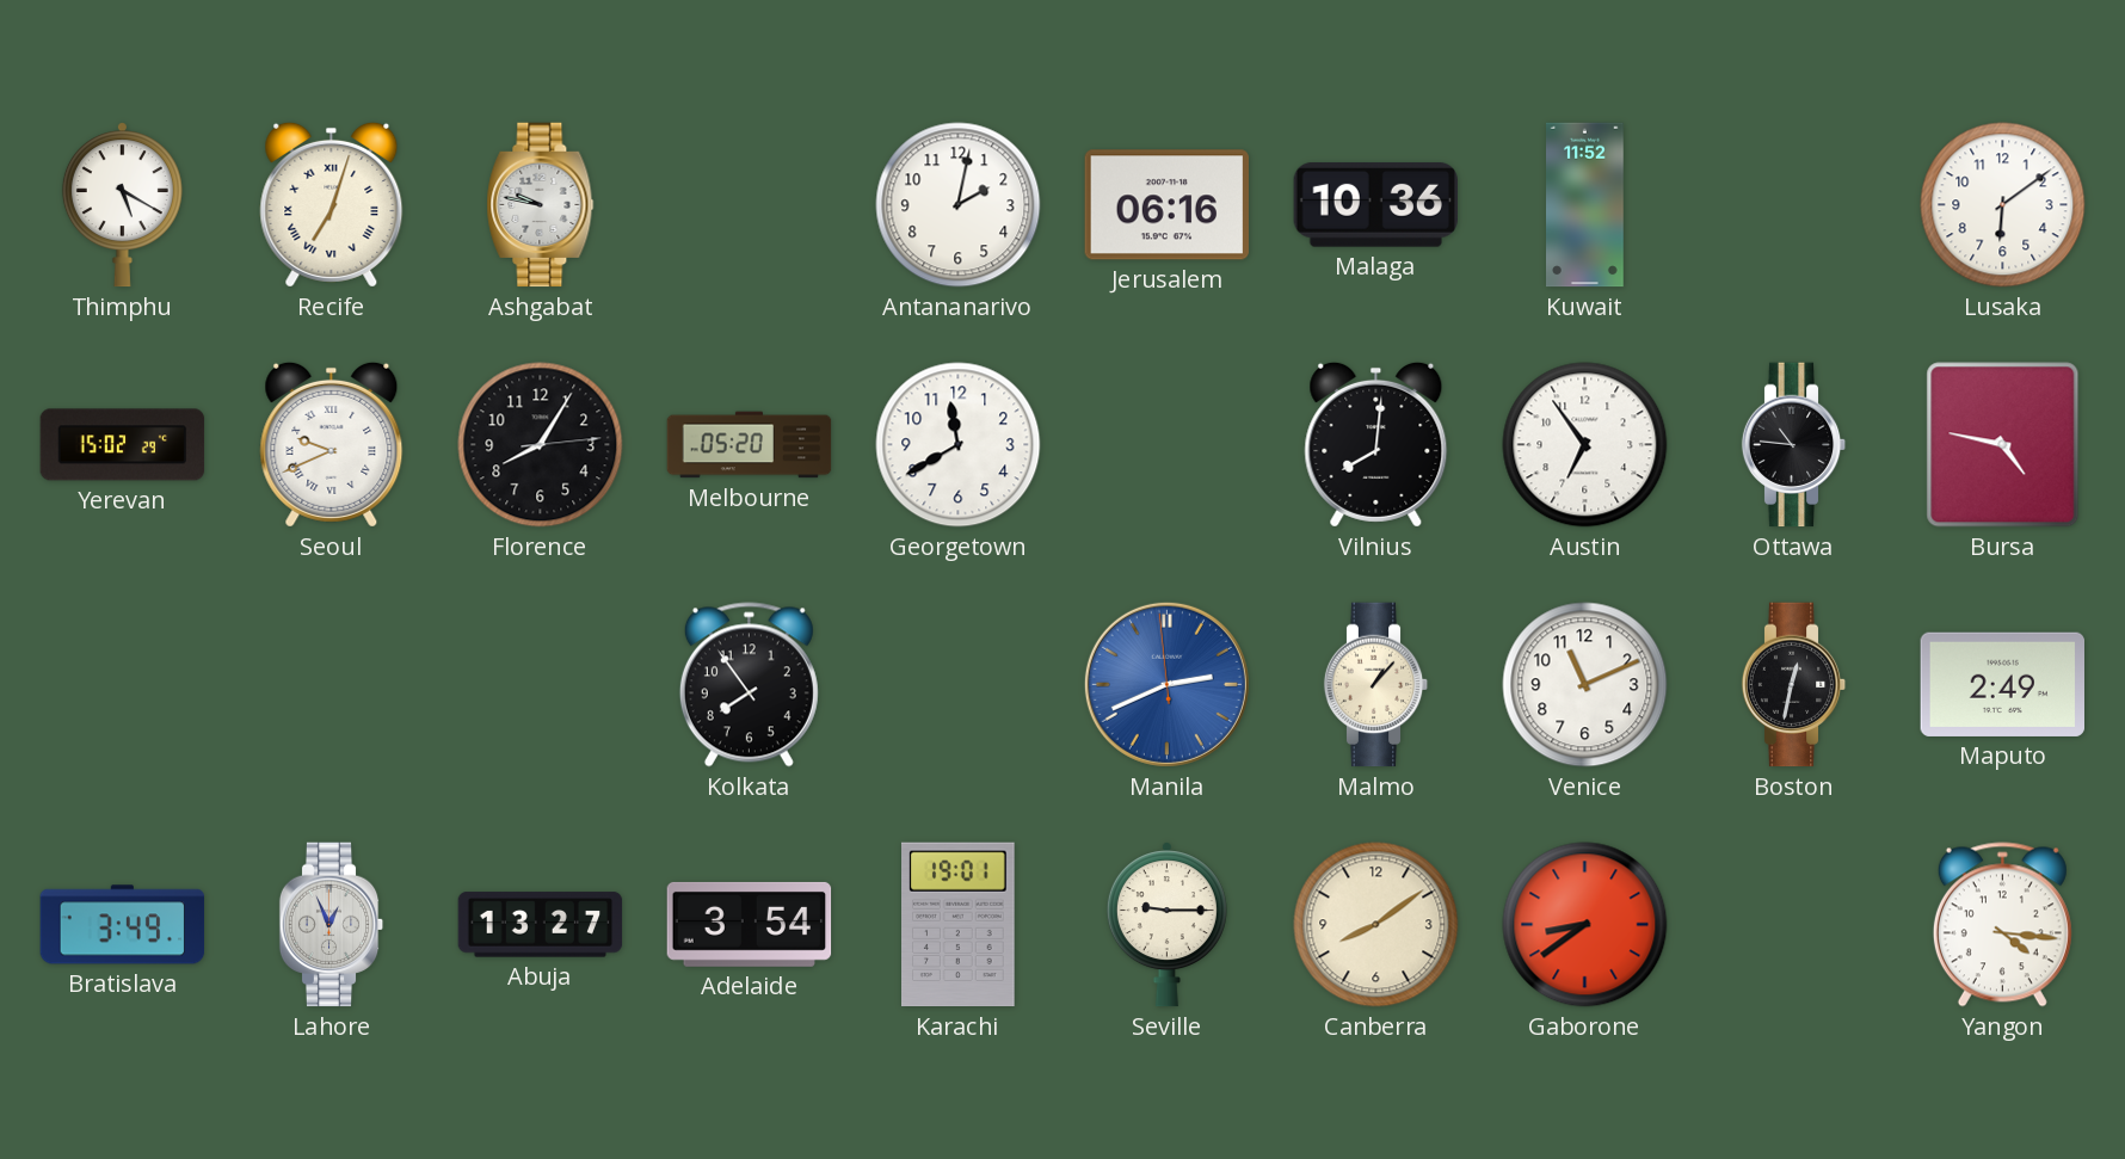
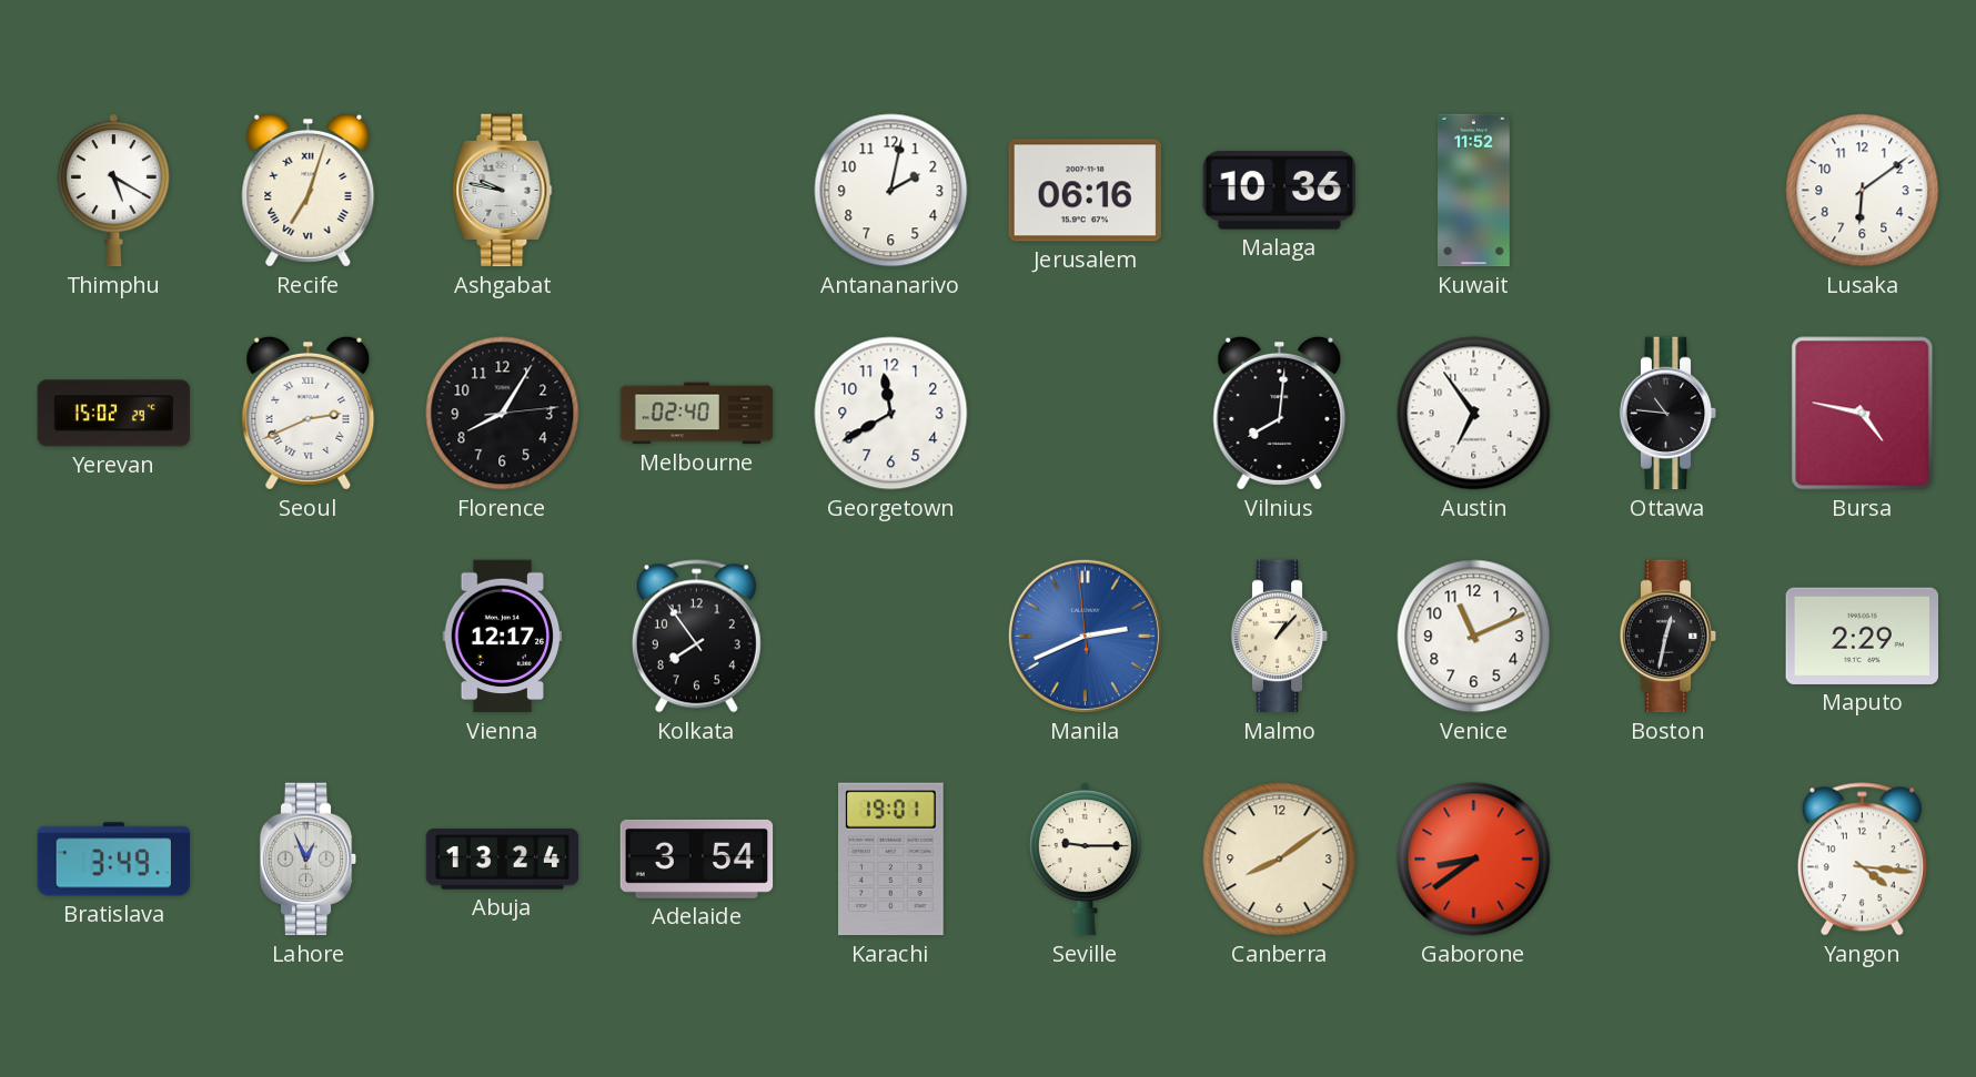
Seoul: 9:41 -> 2:41
Melbourne: 05:20 -> 02:40
Vienna: none -> 12:17
Maputo: 2:49 -> 2:29
Abuja: 13:27 -> 13:24
